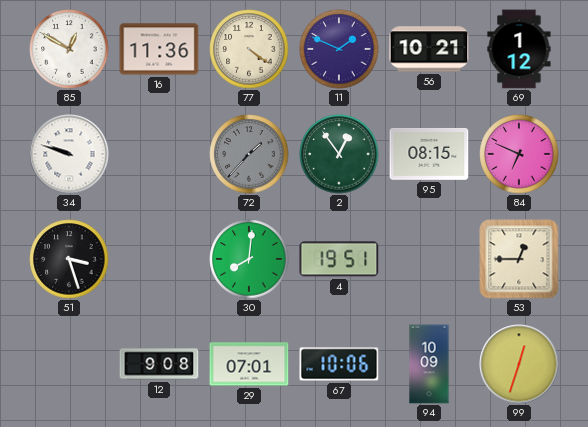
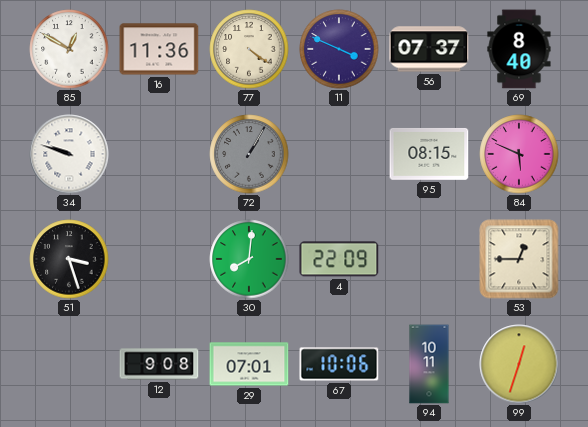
11: 1:49 -> 3:49
56: 10:21 -> 07:37
69: 1:12 -> 8:40
72: 1:37 -> 1:05
2: 12:54 -> none
84: 6:49 -> 5:49
4: 19:51 -> 22:09
94: 10:09 -> 10:11
